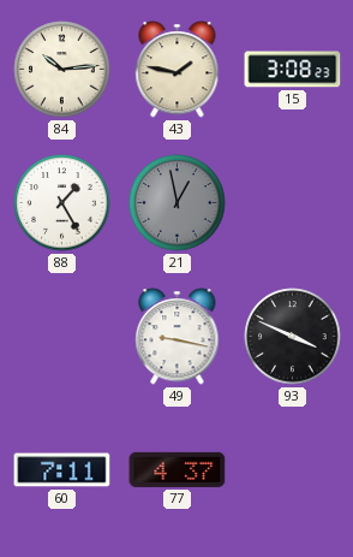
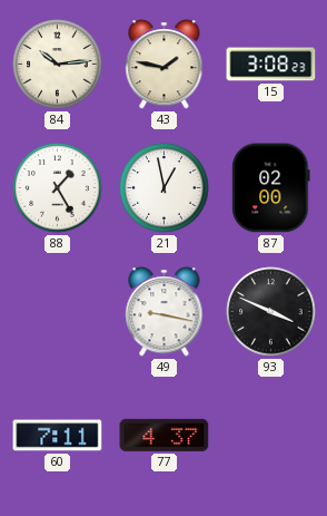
21 dial: grey -> white
87: none -> 02:00
